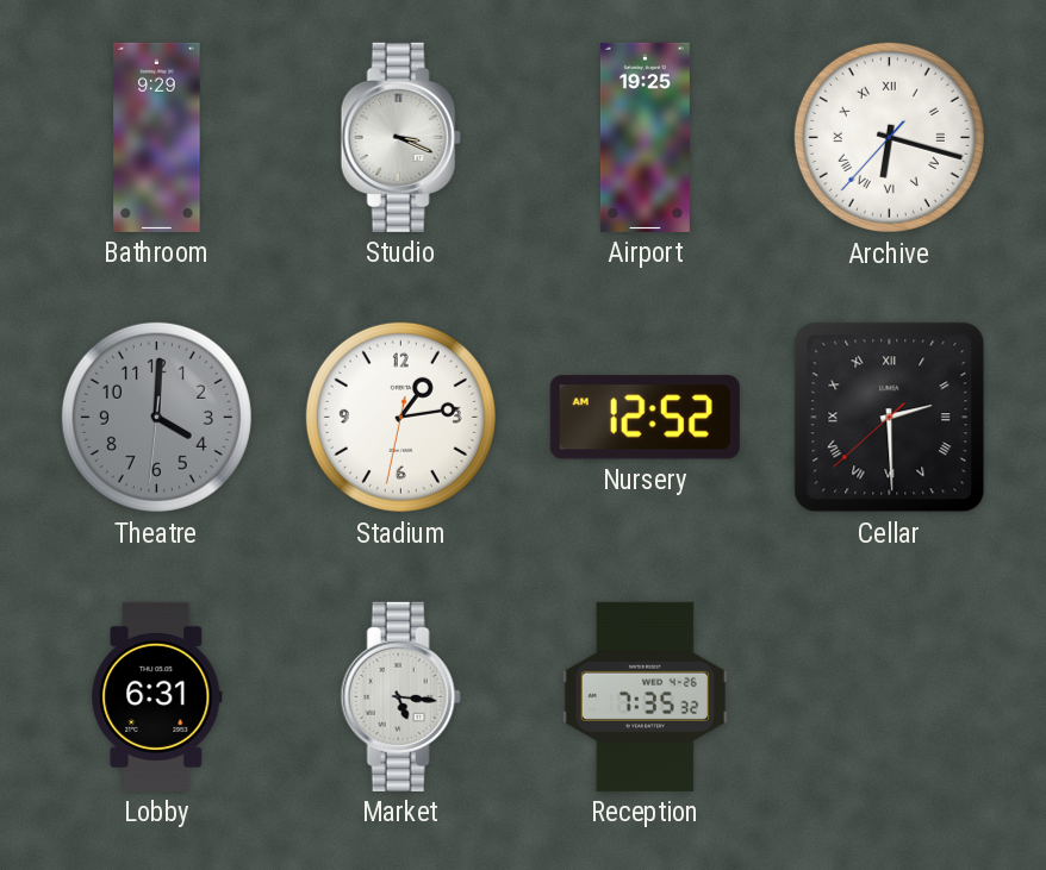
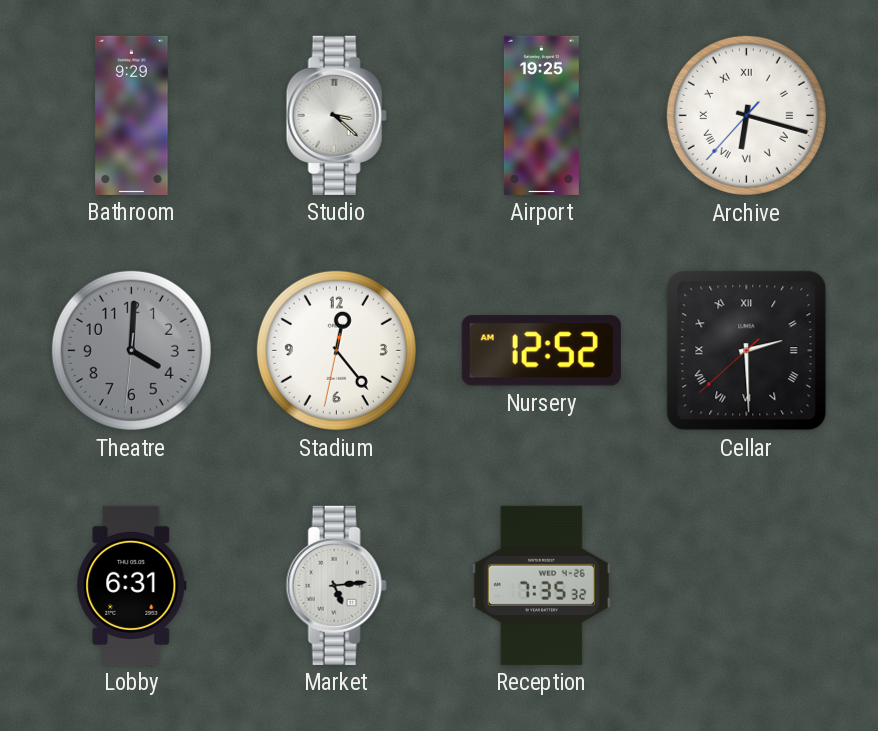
Studio: 3:19 -> 3:22
Stadium: 1:13 -> 12:23
Market: 5:16 -> 5:14
